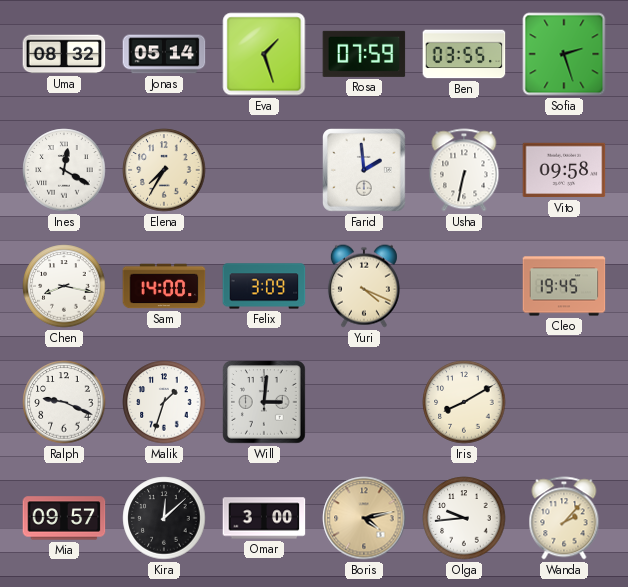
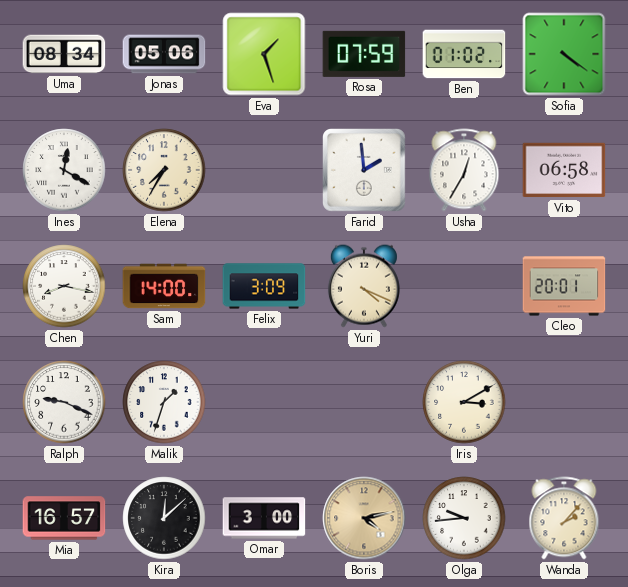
Uma: 08:32 -> 08:34
Jonas: 05:14 -> 05:06
Ben: 03:55 -> 01:02
Sofia: 2:27 -> 4:21
Usha: 6:32 -> 12:35
Vito: 09:58 -> 06:58
Cleo: 19:45 -> 20:01
Will: 3:01 -> none
Iris: 8:10 -> 3:10
Mia: 09:57 -> 16:57
